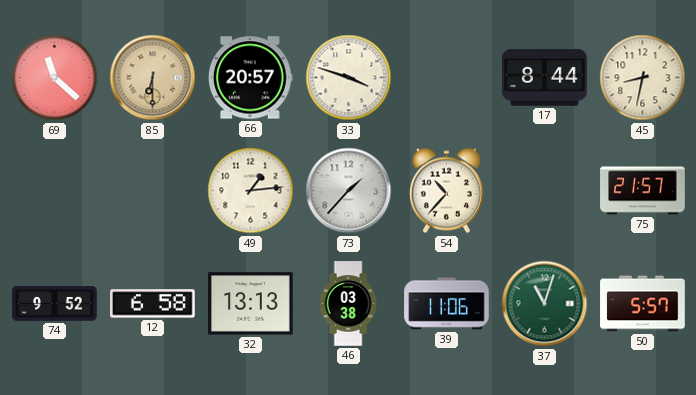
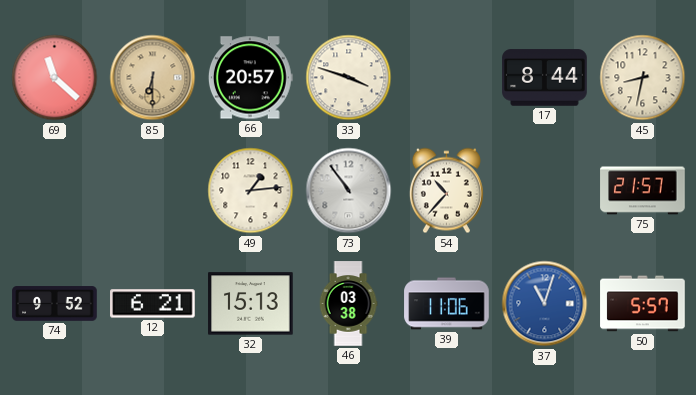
73: 1:37 -> 10:54
12: 6:58 -> 6:21
32: 13:13 -> 15:13
37 dial: green -> blue
